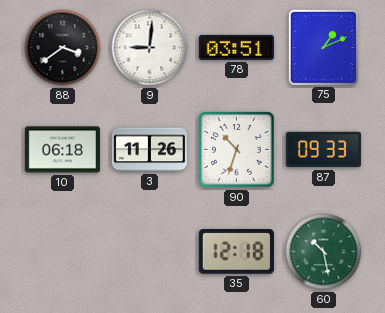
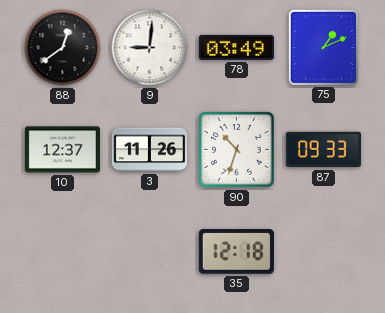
88: 3:39 -> 12:39
78: 03:51 -> 03:49
10: 06:18 -> 12:37
60: 10:28 -> none
